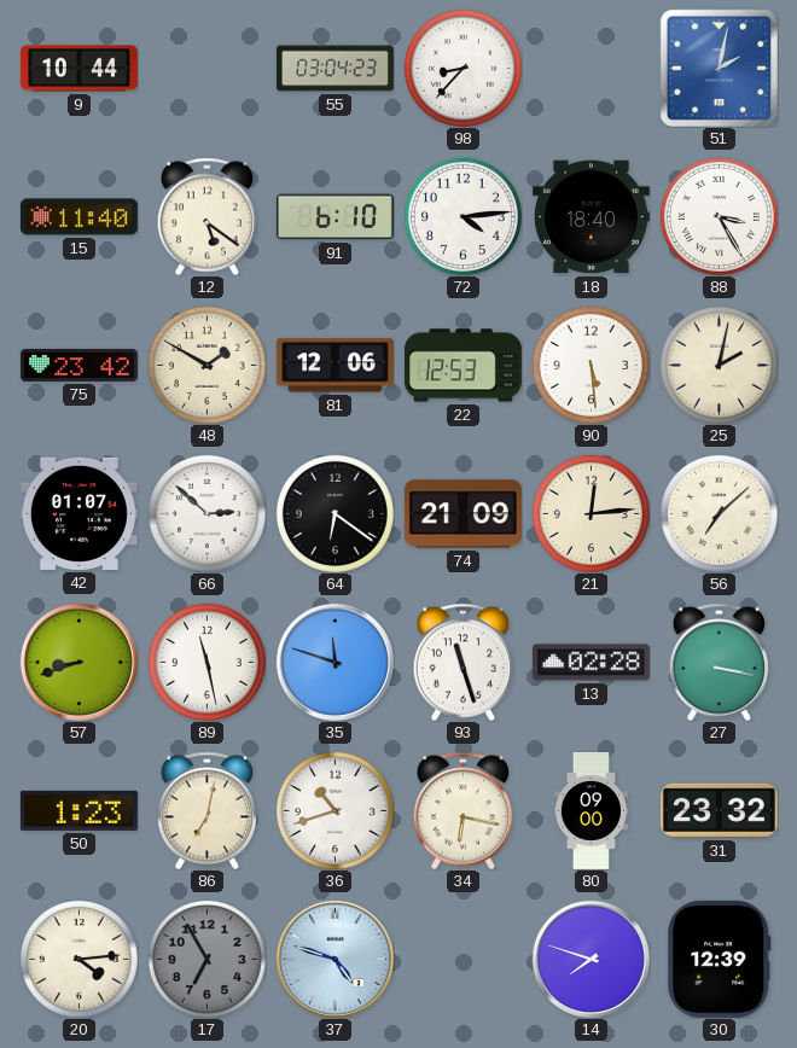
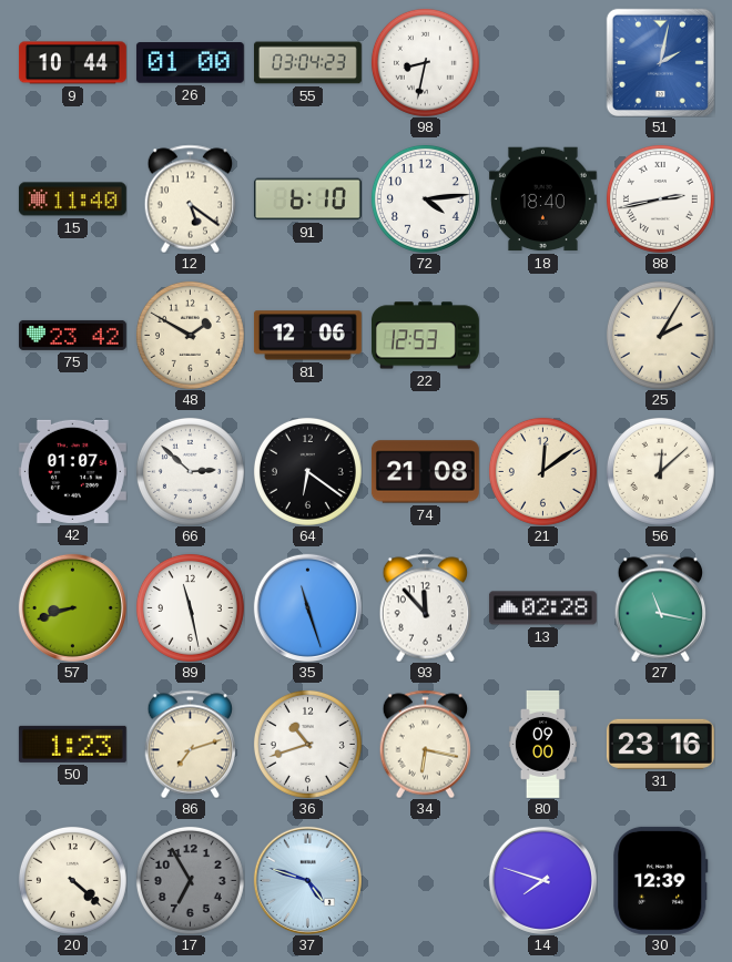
26: none -> 01:00
98: 8:37 -> 8:32
88: 3:25 -> 2:43
90: 5:29 -> none
25: 2:02 -> 2:05
74: 21:09 -> 21:08
21: 12:14 -> 12:09
56: 7:08 -> 12:08
35: 11:48 -> 11:27
93: 11:27 -> 11:53
27: 3:17 -> 11:17
86: 7:02 -> 7:12
31: 23:32 -> 23:16
20: 4:14 -> 4:22
